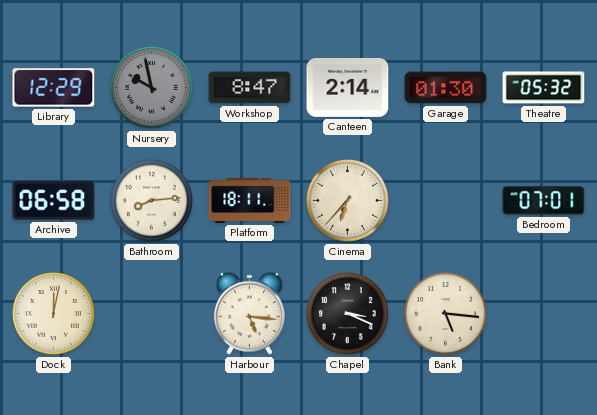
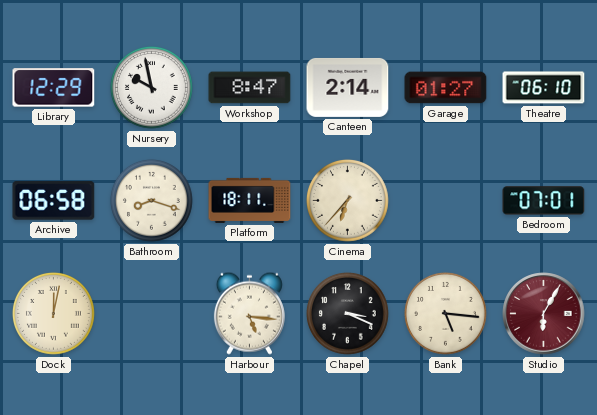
Nursery dial: grey -> white
Garage: 01:30 -> 01:27
Theatre: 05:32 -> 06:10
Bathroom: 8:14 -> 8:18
Studio: none -> 6:05
